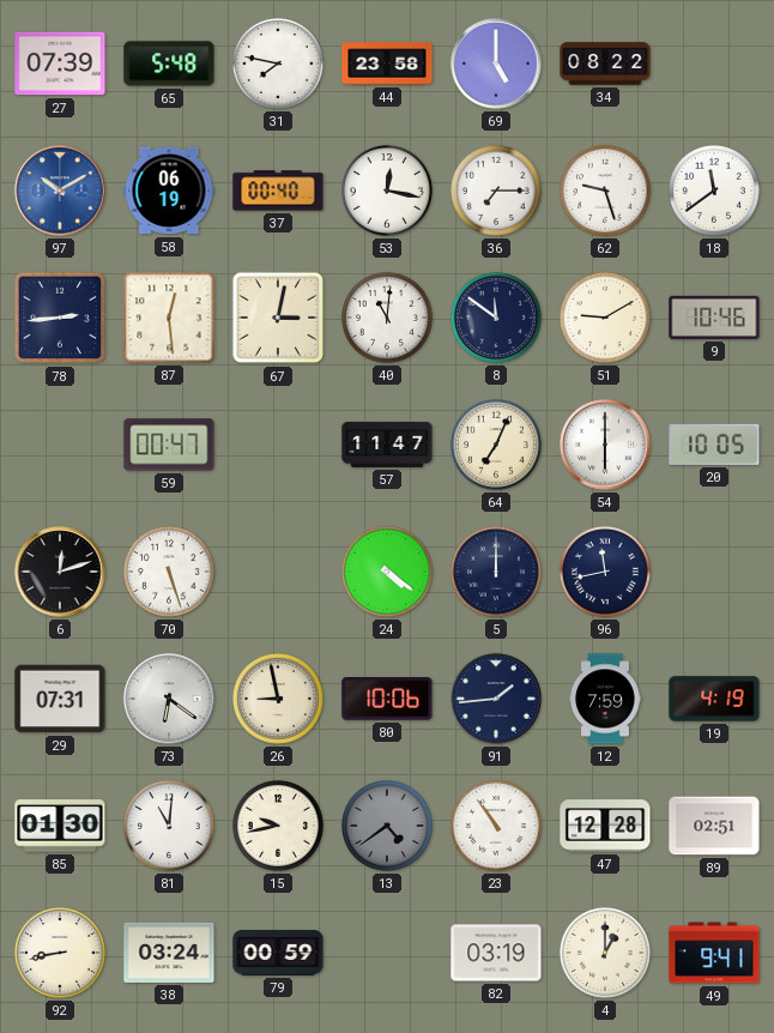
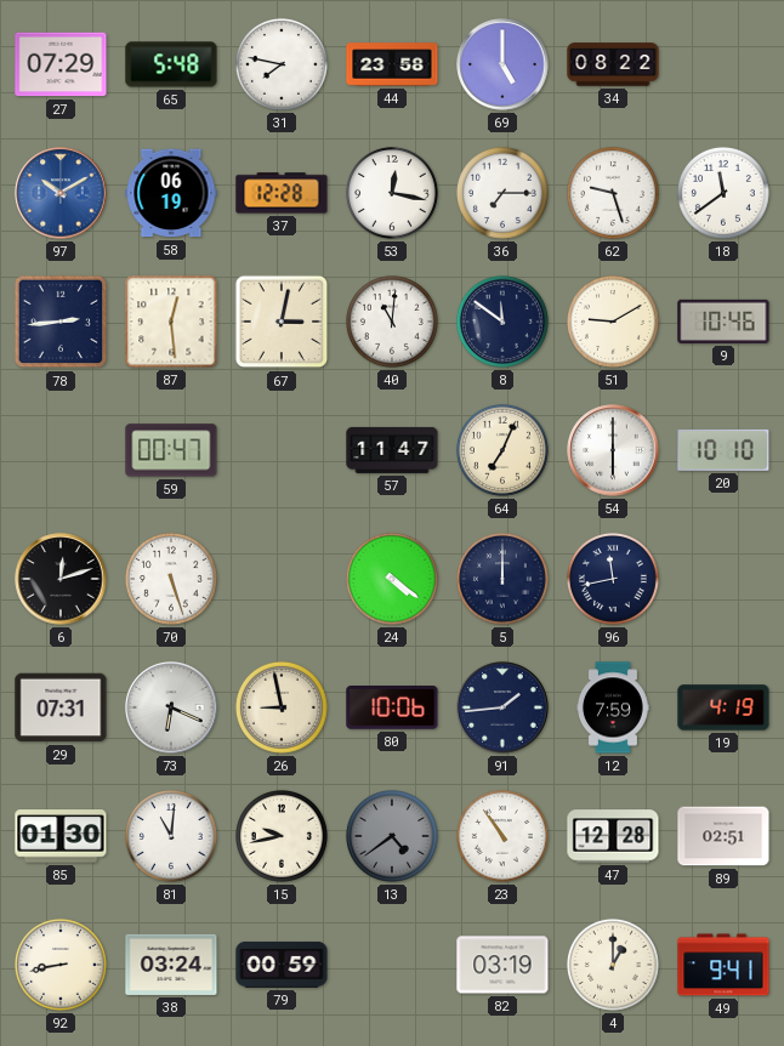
27: 07:39 -> 07:29
37: 00:40 -> 12:28
20: 10:05 -> 10:10
73: 6:21 -> 6:19
